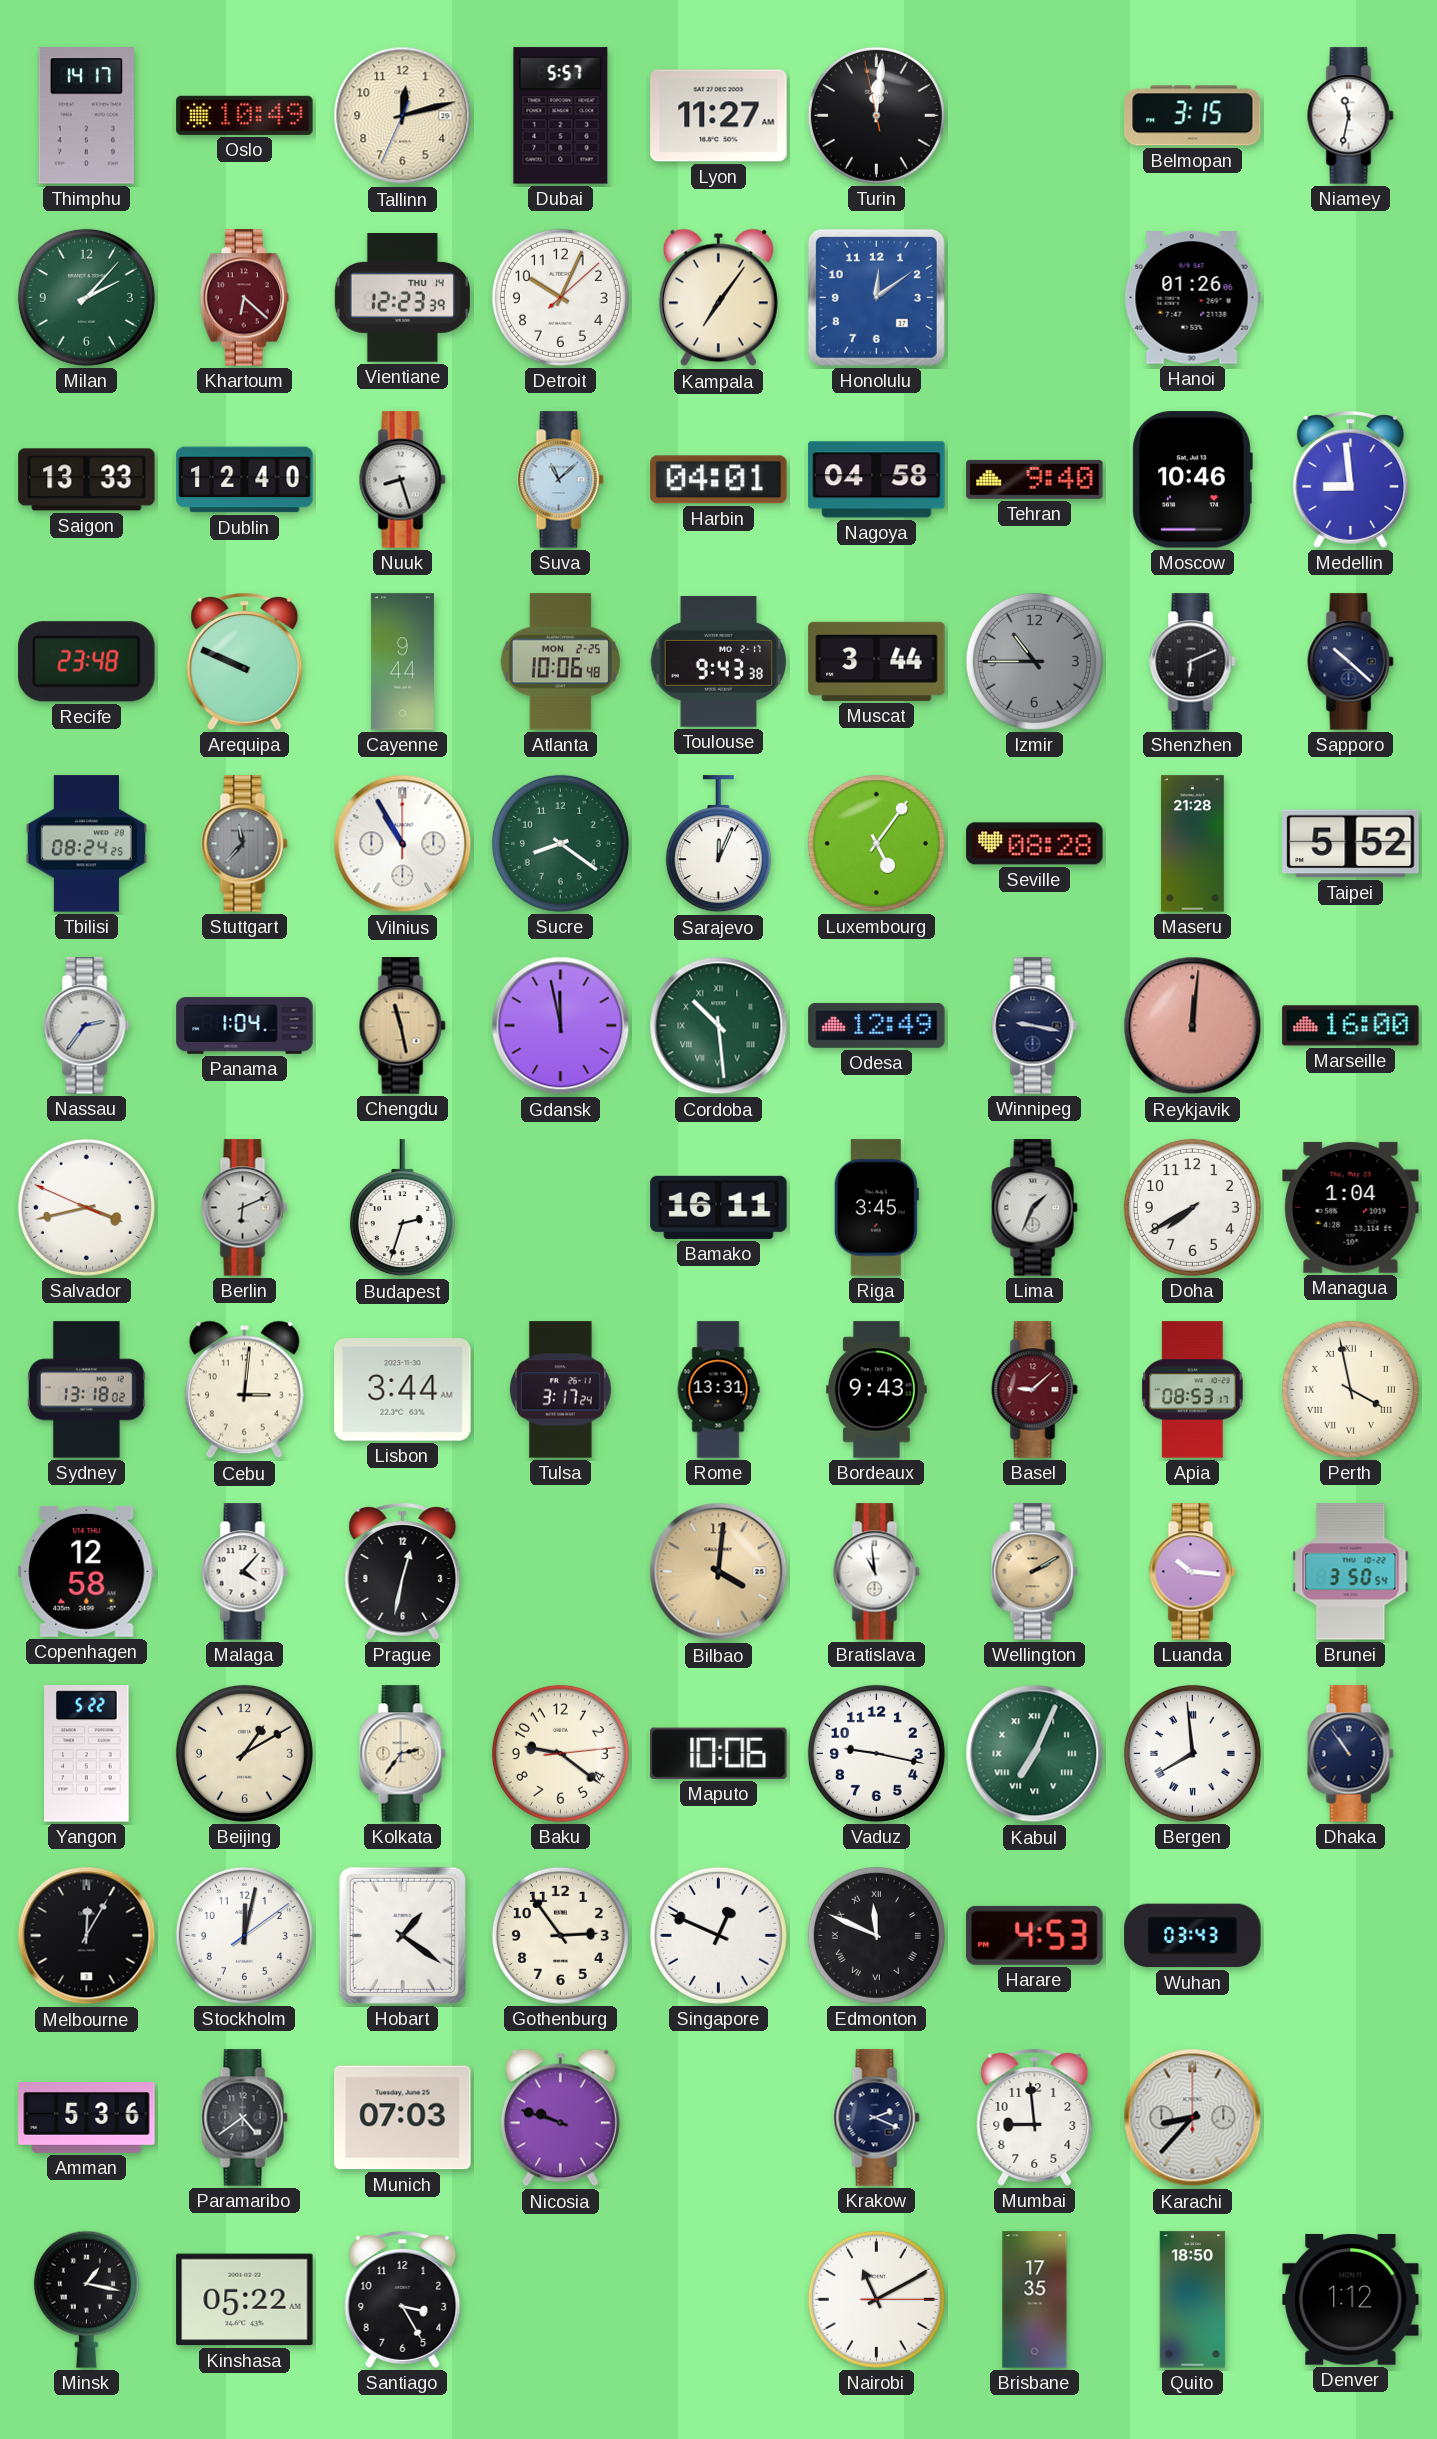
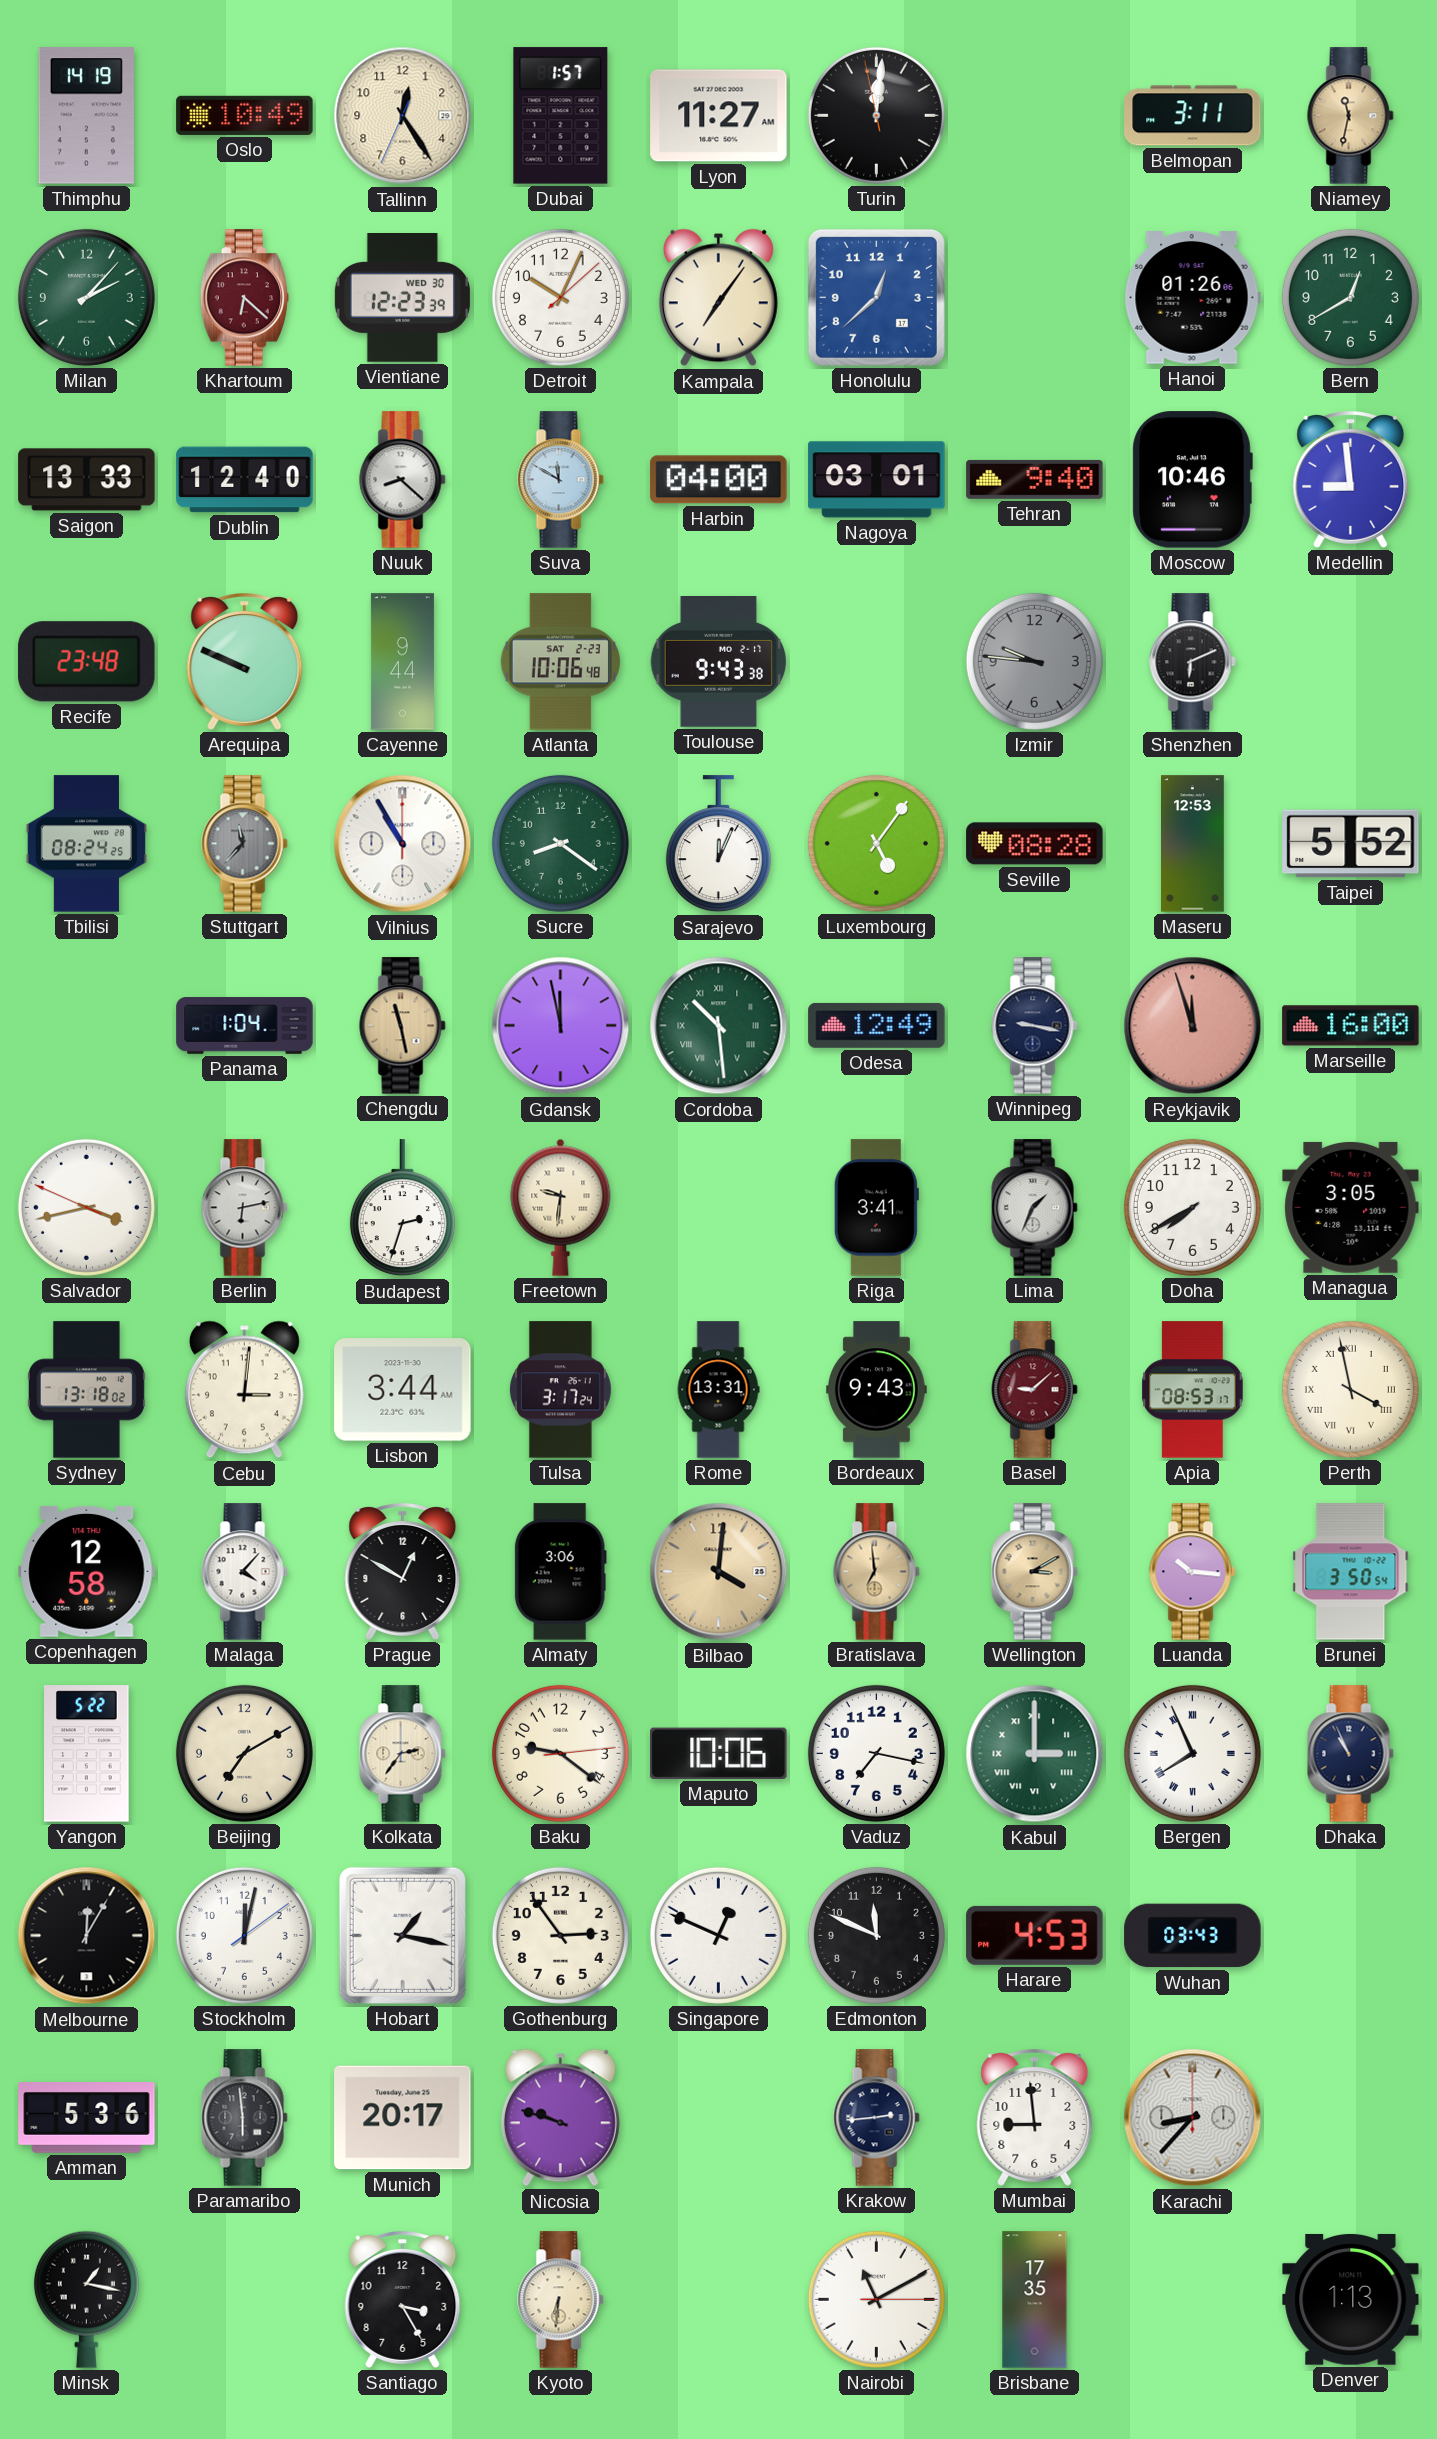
Thimphu: 14:17 -> 14:19
Tallinn: 12:12 -> 12:24
Dubai: 5:57 -> 1:57
Belmopan: 3:15 -> 3:11
Niamey dial: white -> champagne
Vientiane date: THU 14 -> WED 30
Honolulu: 12:09 -> 12:38
Bern: none -> 12:40
Nuuk: 8:27 -> 8:22
Suva: 11:08 -> 11:50
Harbin: 04:01 -> 04:00
Nagoya: 04:58 -> 03:01
Atlanta date: MON 2-25 -> SAT 2-23
Muscat: 3:44 -> none
Izmir: 10:45 -> 9:46
Sapporo: 10:22 -> none
Maseru: 21:28 -> 12:53
Nassau: 2:36 -> none
Reykjavik: 12:01 -> 11:57
Berlin: 6:11 -> 6:13
Freetown: none -> 9:31
Bamako: 16:11 -> none
Riga: 3:45 -> 3:41
Managua: 1:04 -> 3:05
Prague: 12:32 -> 12:50
Almaty: none -> 3:06
Bratislava: 10:59 -> 6:59
Bratislava dial: white -> champagne
Wellington: 2:10 -> 3:10
Beijing: 1:10 -> 7:10
Vaduz: 9:17 -> 7:17
Kabul: 7:04 -> 3:00
Bergen: 7:59 -> 7:56
Dhaka: 10:54 -> 10:56
Hobart: 1:21 -> 1:17
Edmonton numerals: Roman -> Arabic
Paramaribo: 4:39 -> 5:59
Munich: 07:03 -> 20:17
Krakow: 2:19 -> 2:44
Kinshasa: 05:22 -> none
Kyoto: none -> 6:31
Quito: 18:50 -> none
Denver: 1:12 -> 1:13
